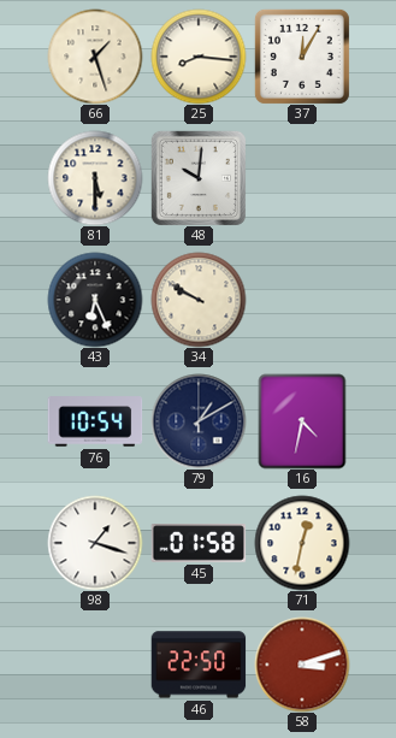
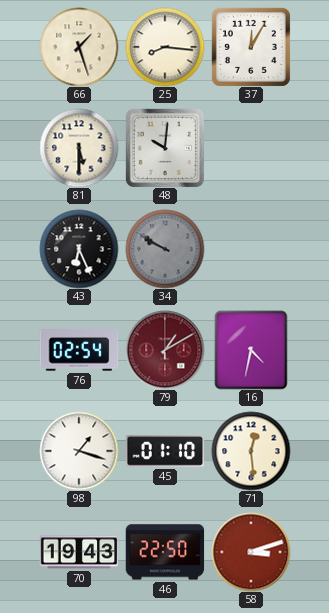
34 dial: cream -> grey
76: 10:54 -> 02:54
79 dial: navy -> burgundy
45: 01:58 -> 01:10
71: 12:32 -> 12:29
70: none -> 19:43
